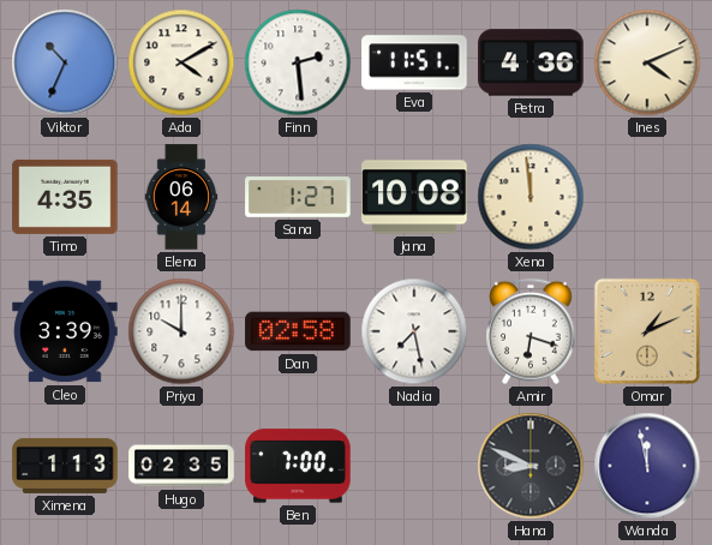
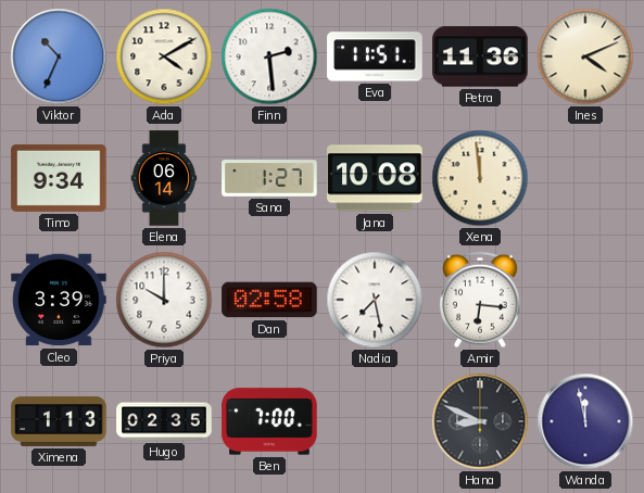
Petra: 4:36 -> 11:36
Timo: 4:35 -> 9:34
Amir: 6:18 -> 6:16
Omar: 1:11 -> none
